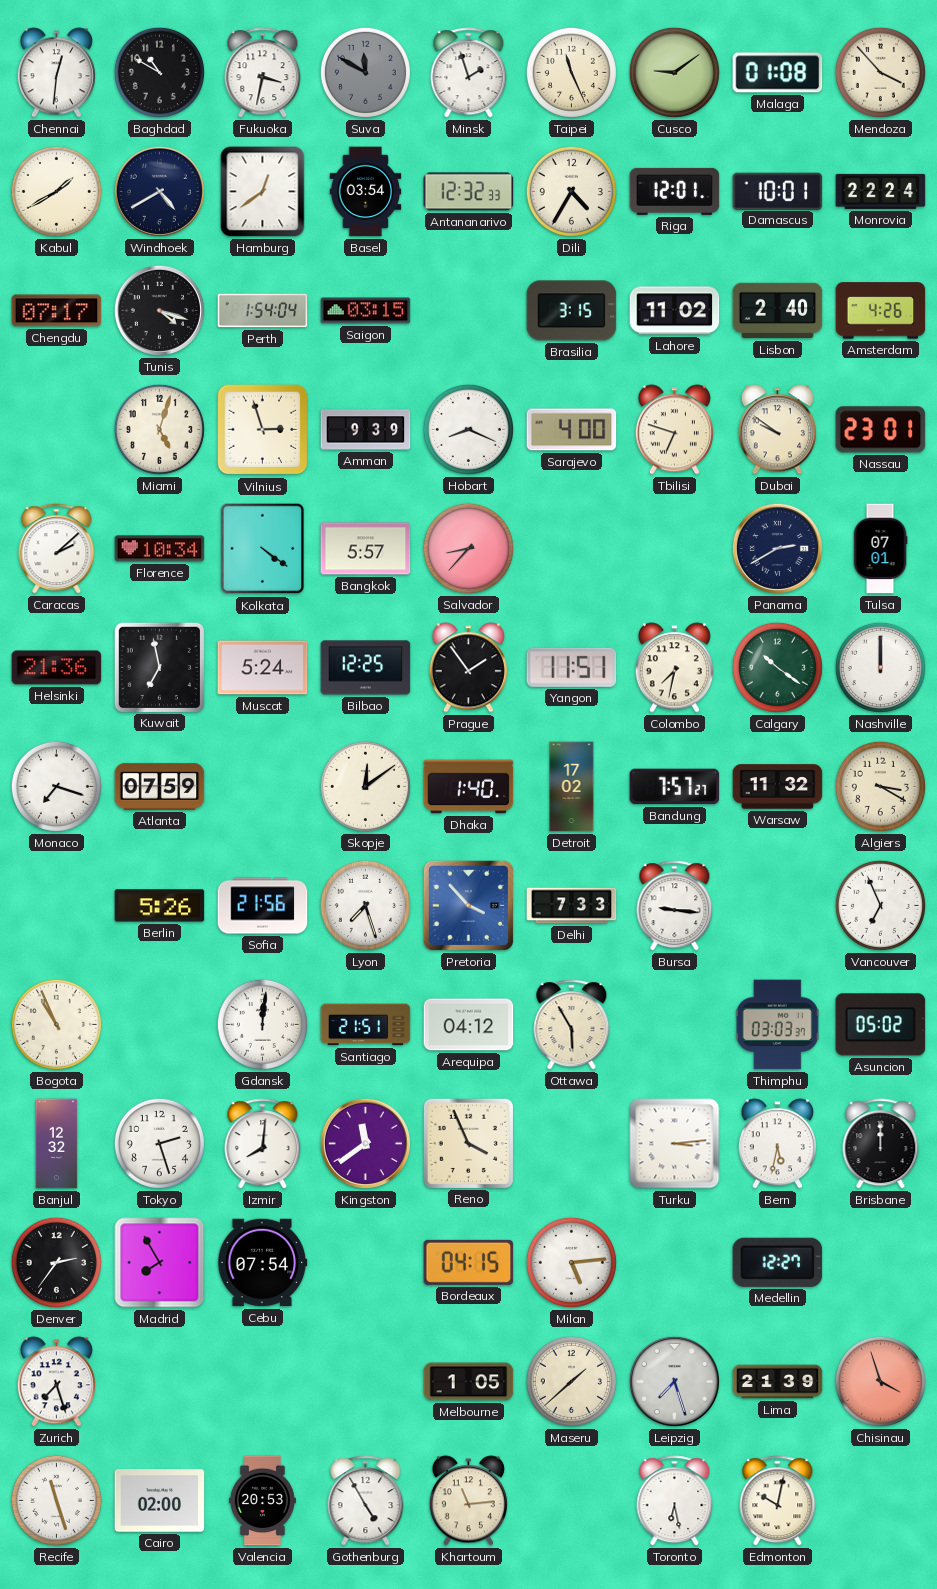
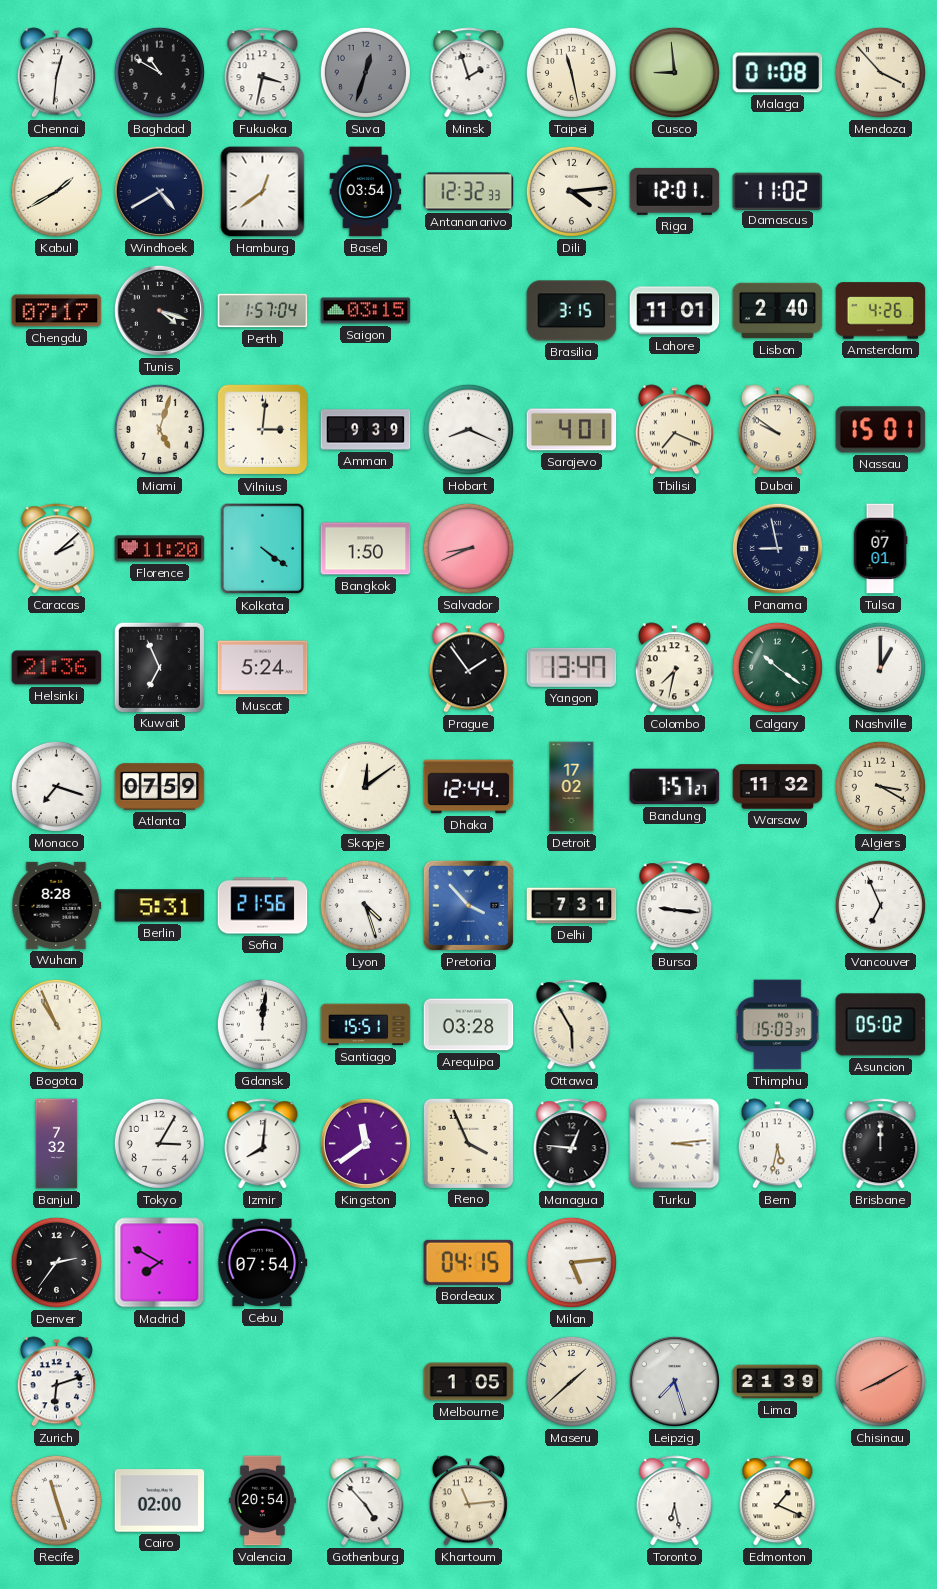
Suva: 11:50 -> 12:33
Taipei: 11:26 -> 11:28
Cusco: 9:09 -> 8:59
Dili: 4:35 -> 4:14
Damascus: 10:01 -> 11:02
Monrovia: 22:24 -> none
Perth: 1:54 -> 1:57
Lahore: 11:02 -> 11:01
Vilnius: 2:57 -> 3:01
Sarajevo: 4:00 -> 4:01
Tbilisi: 6:48 -> 7:19
Nassau: 23:01 -> 15:01
Florence: 10:34 -> 11:20
Bangkok: 5:57 -> 1:50
Salvador: 8:37 -> 8:41
Panama: 2:40 -> 8:58
Kuwait: 6:58 -> 6:56
Bilbao: 12:25 -> none
Yangon: 11:51 -> 13:47
Nashville: 12:00 -> 1:00
Dhaka: 1:40 -> 12:44
Wuhan: none -> 8:28
Berlin: 5:26 -> 5:31
Lyon: 7:27 -> 4:27
Delhi: 7:33 -> 7:31
Santiago: 21:51 -> 15:51
Arequipa: 04:12 -> 03:28
Thimphu: 03:03 -> 15:03
Banjul: 12:32 -> 7:32
Tokyo: 2:27 -> 3:05
Managua: none -> 12:46
Madrid: 7:55 -> 7:50
Medellin: 12:27 -> none
Zurich: 7:27 -> 6:12
Chisinau: 3:57 -> 8:10
Valencia: 20:53 -> 20:54
Gothenburg: 4:55 -> 4:53
Edmonton: 10:02 -> 1:19
